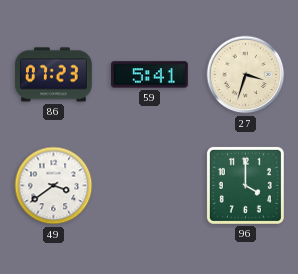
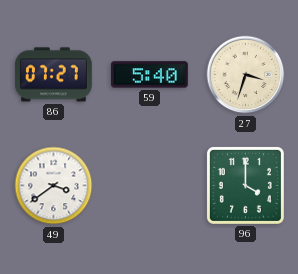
86: 07:23 -> 07:27
59: 5:41 -> 5:40
